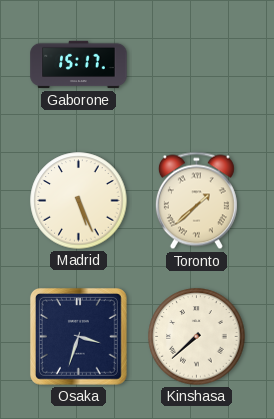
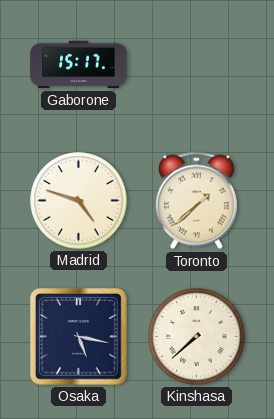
Madrid: 5:26 -> 4:48
Osaka: 3:33 -> 5:17
